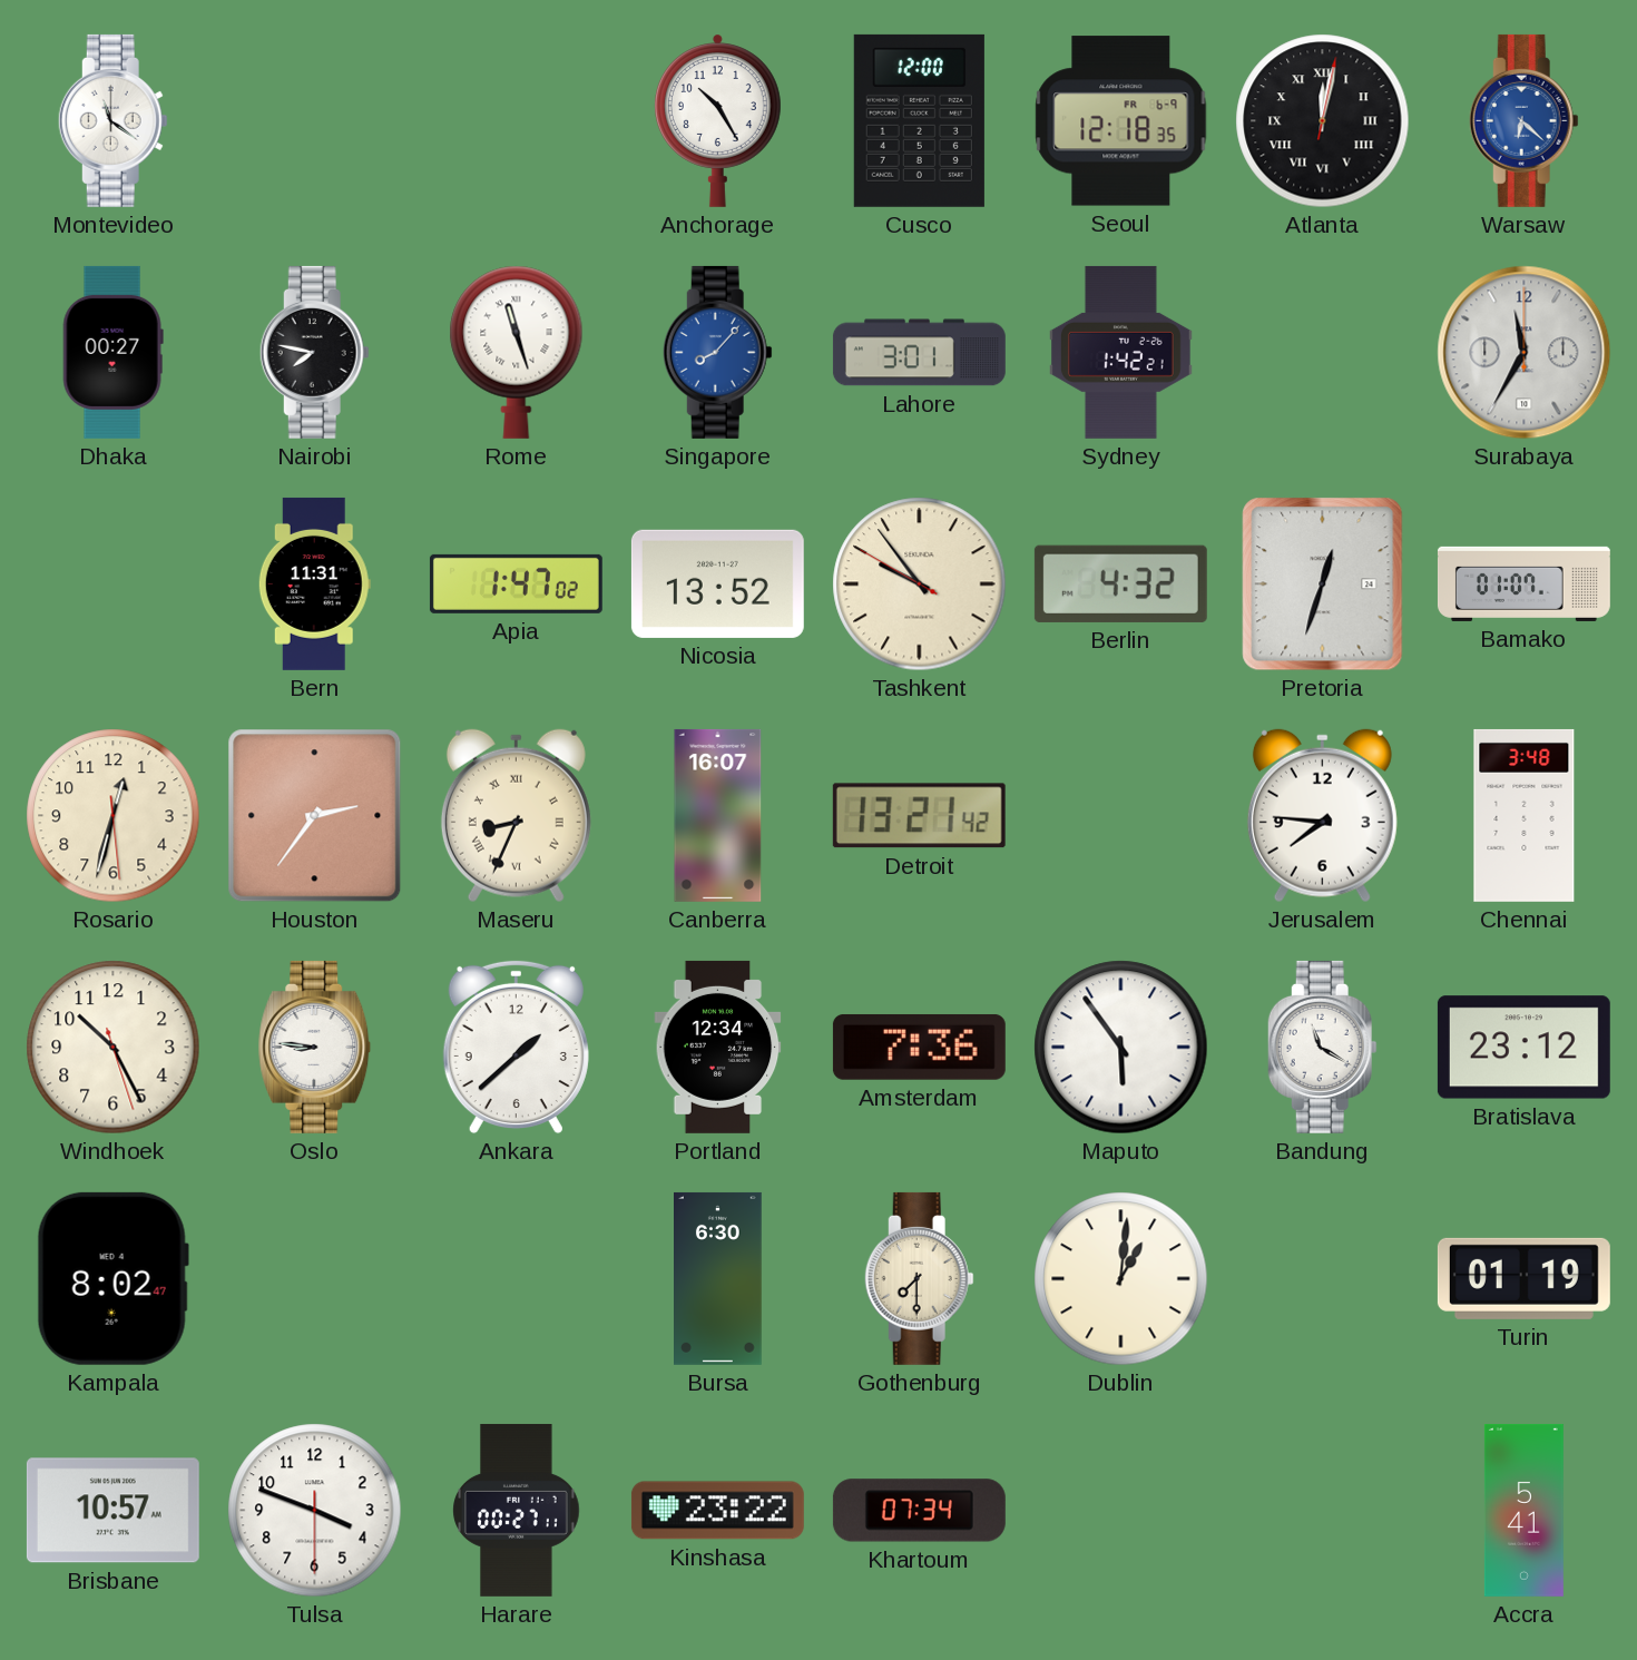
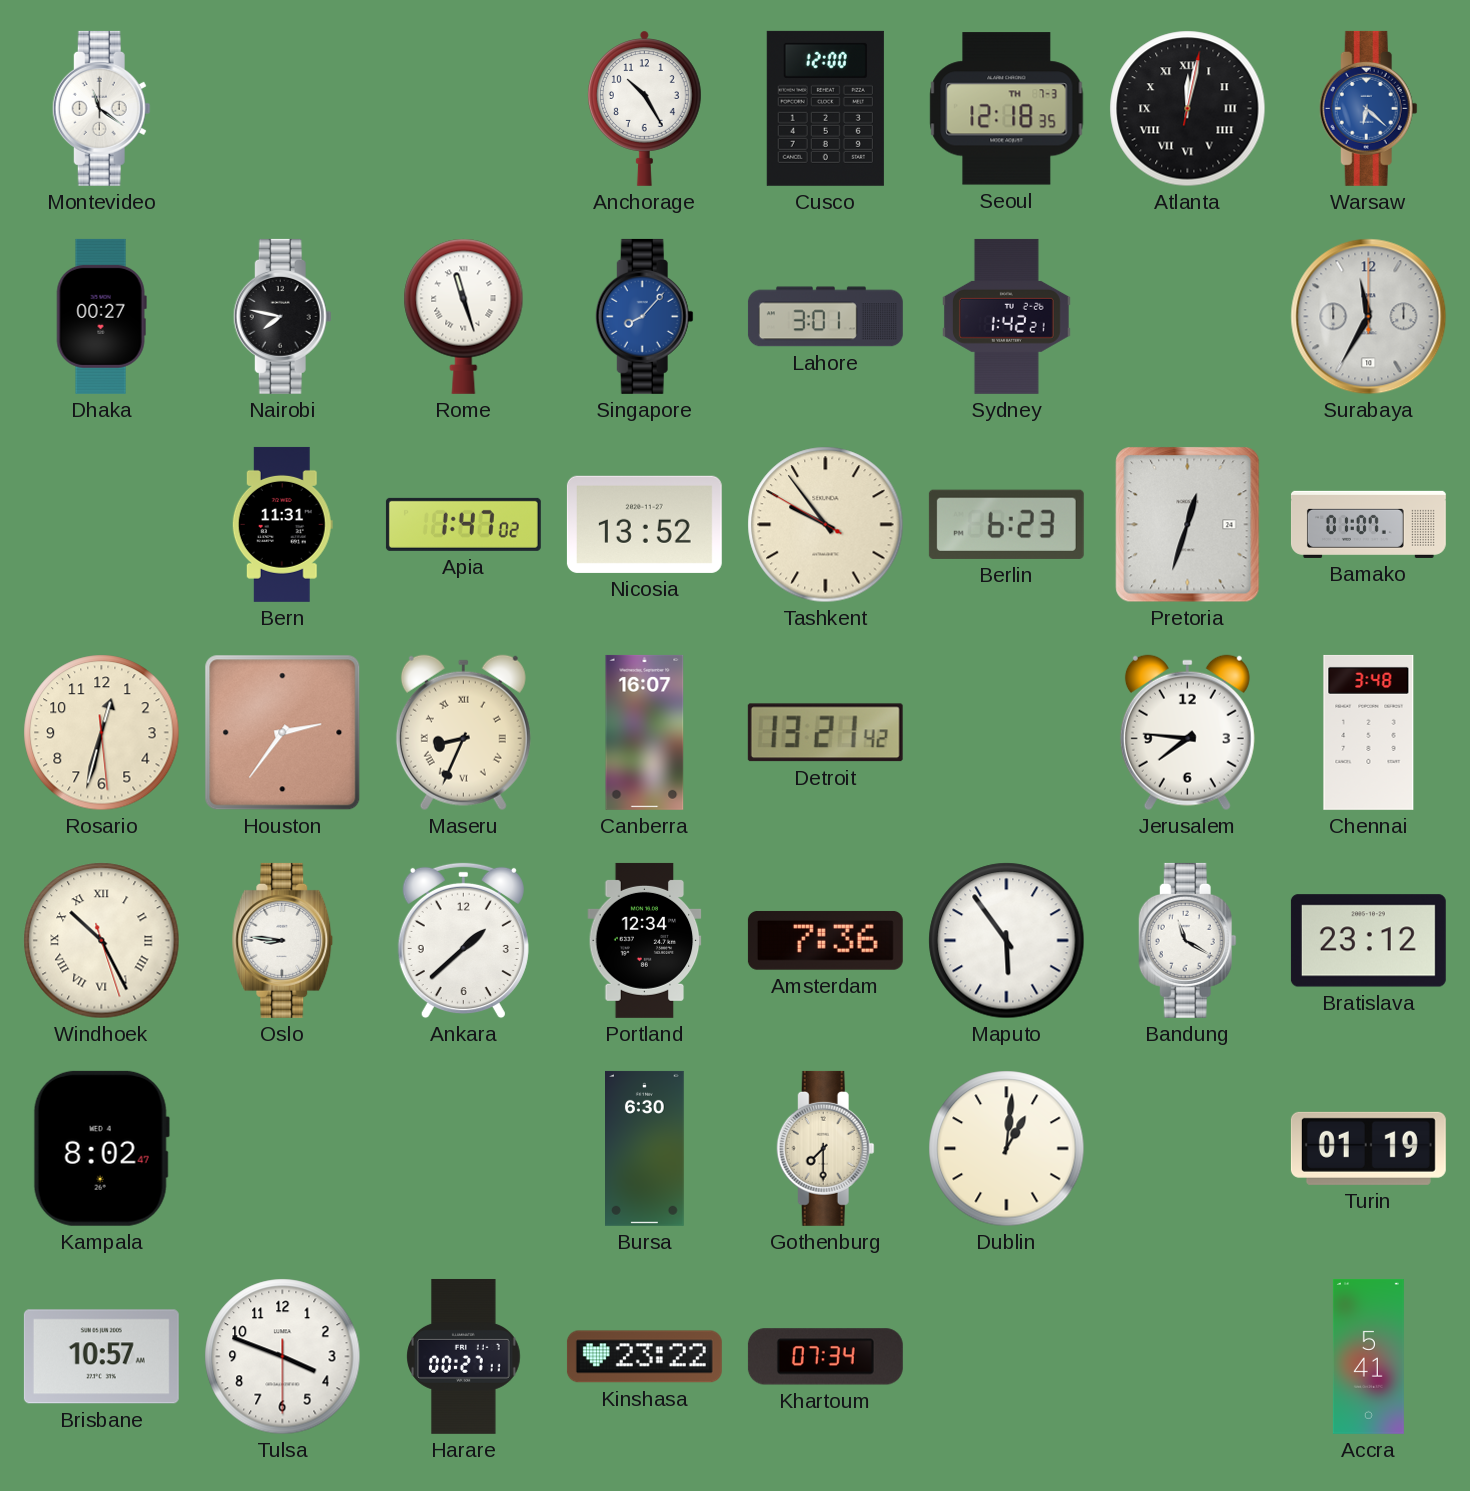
Seoul date: FR 6-9 -> TH 7-3
Berlin: 4:32 -> 6:23
Windhoek numerals: Arabic -> Roman
